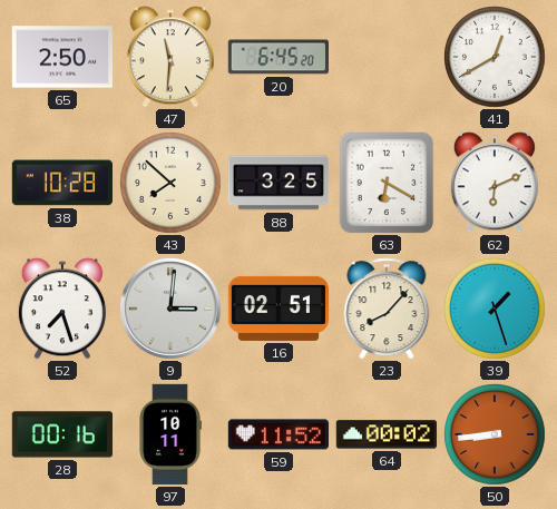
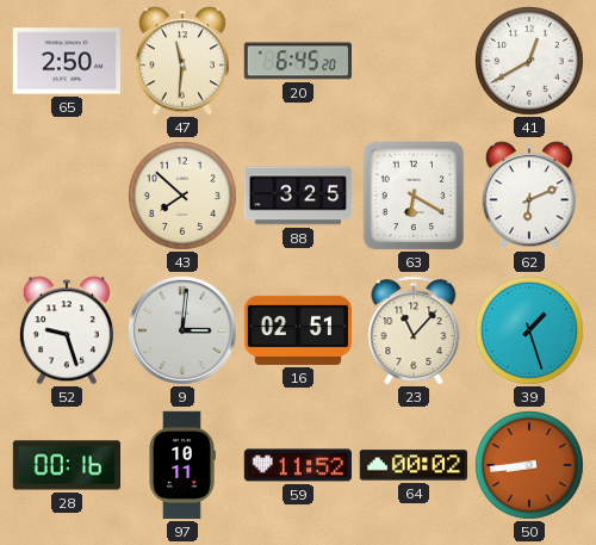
38: 10:28 -> none
52: 7:27 -> 9:27
23: 8:07 -> 11:07
